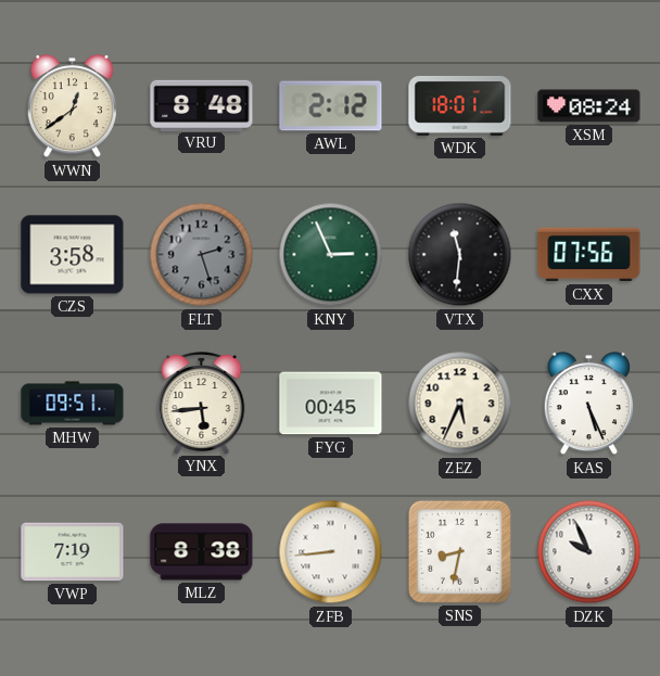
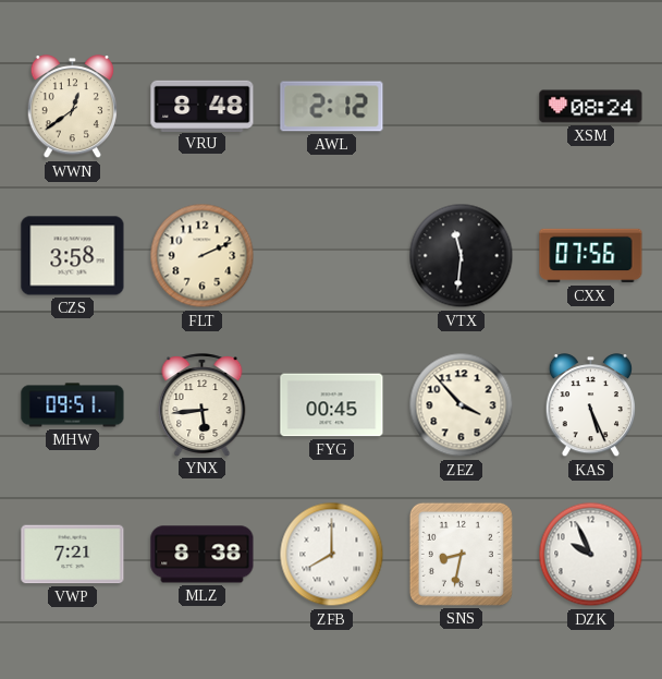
WDK: 18:01 -> none
FLT: 2:27 -> 2:11
FLT dial: grey -> cream
KNY: 2:56 -> none
ZEZ: 5:34 -> 3:53
VWP: 7:19 -> 7:21
ZFB: 8:44 -> 8:00
